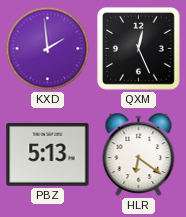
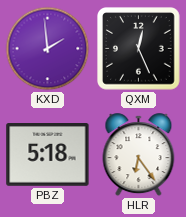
PBZ: 5:13 -> 5:18
HLR: 6:21 -> 6:24
